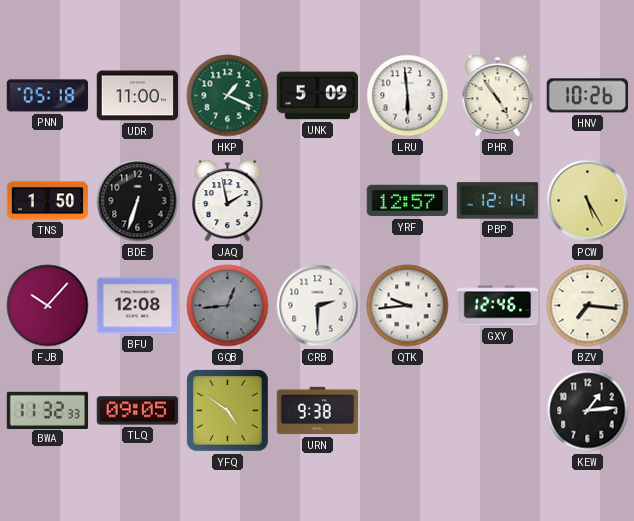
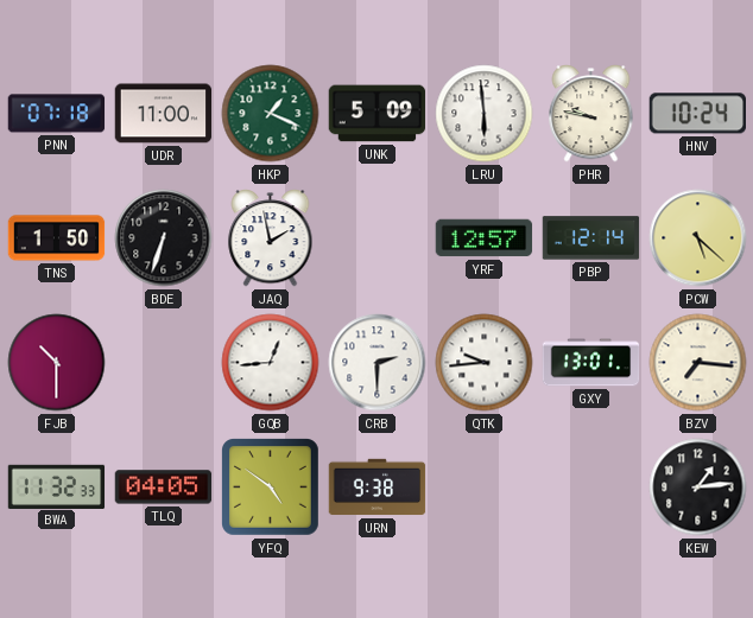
PNN: 05:18 -> 07:18
PHR: 4:54 -> 9:47
HNV: 10:26 -> 10:24
PCW: 5:25 -> 5:22
FJB: 10:07 -> 10:30
BFU: 12:08 -> none
GQB dial: grey -> white
GXY: 12:46 -> 13:01
TLQ: 09:05 -> 04:05
